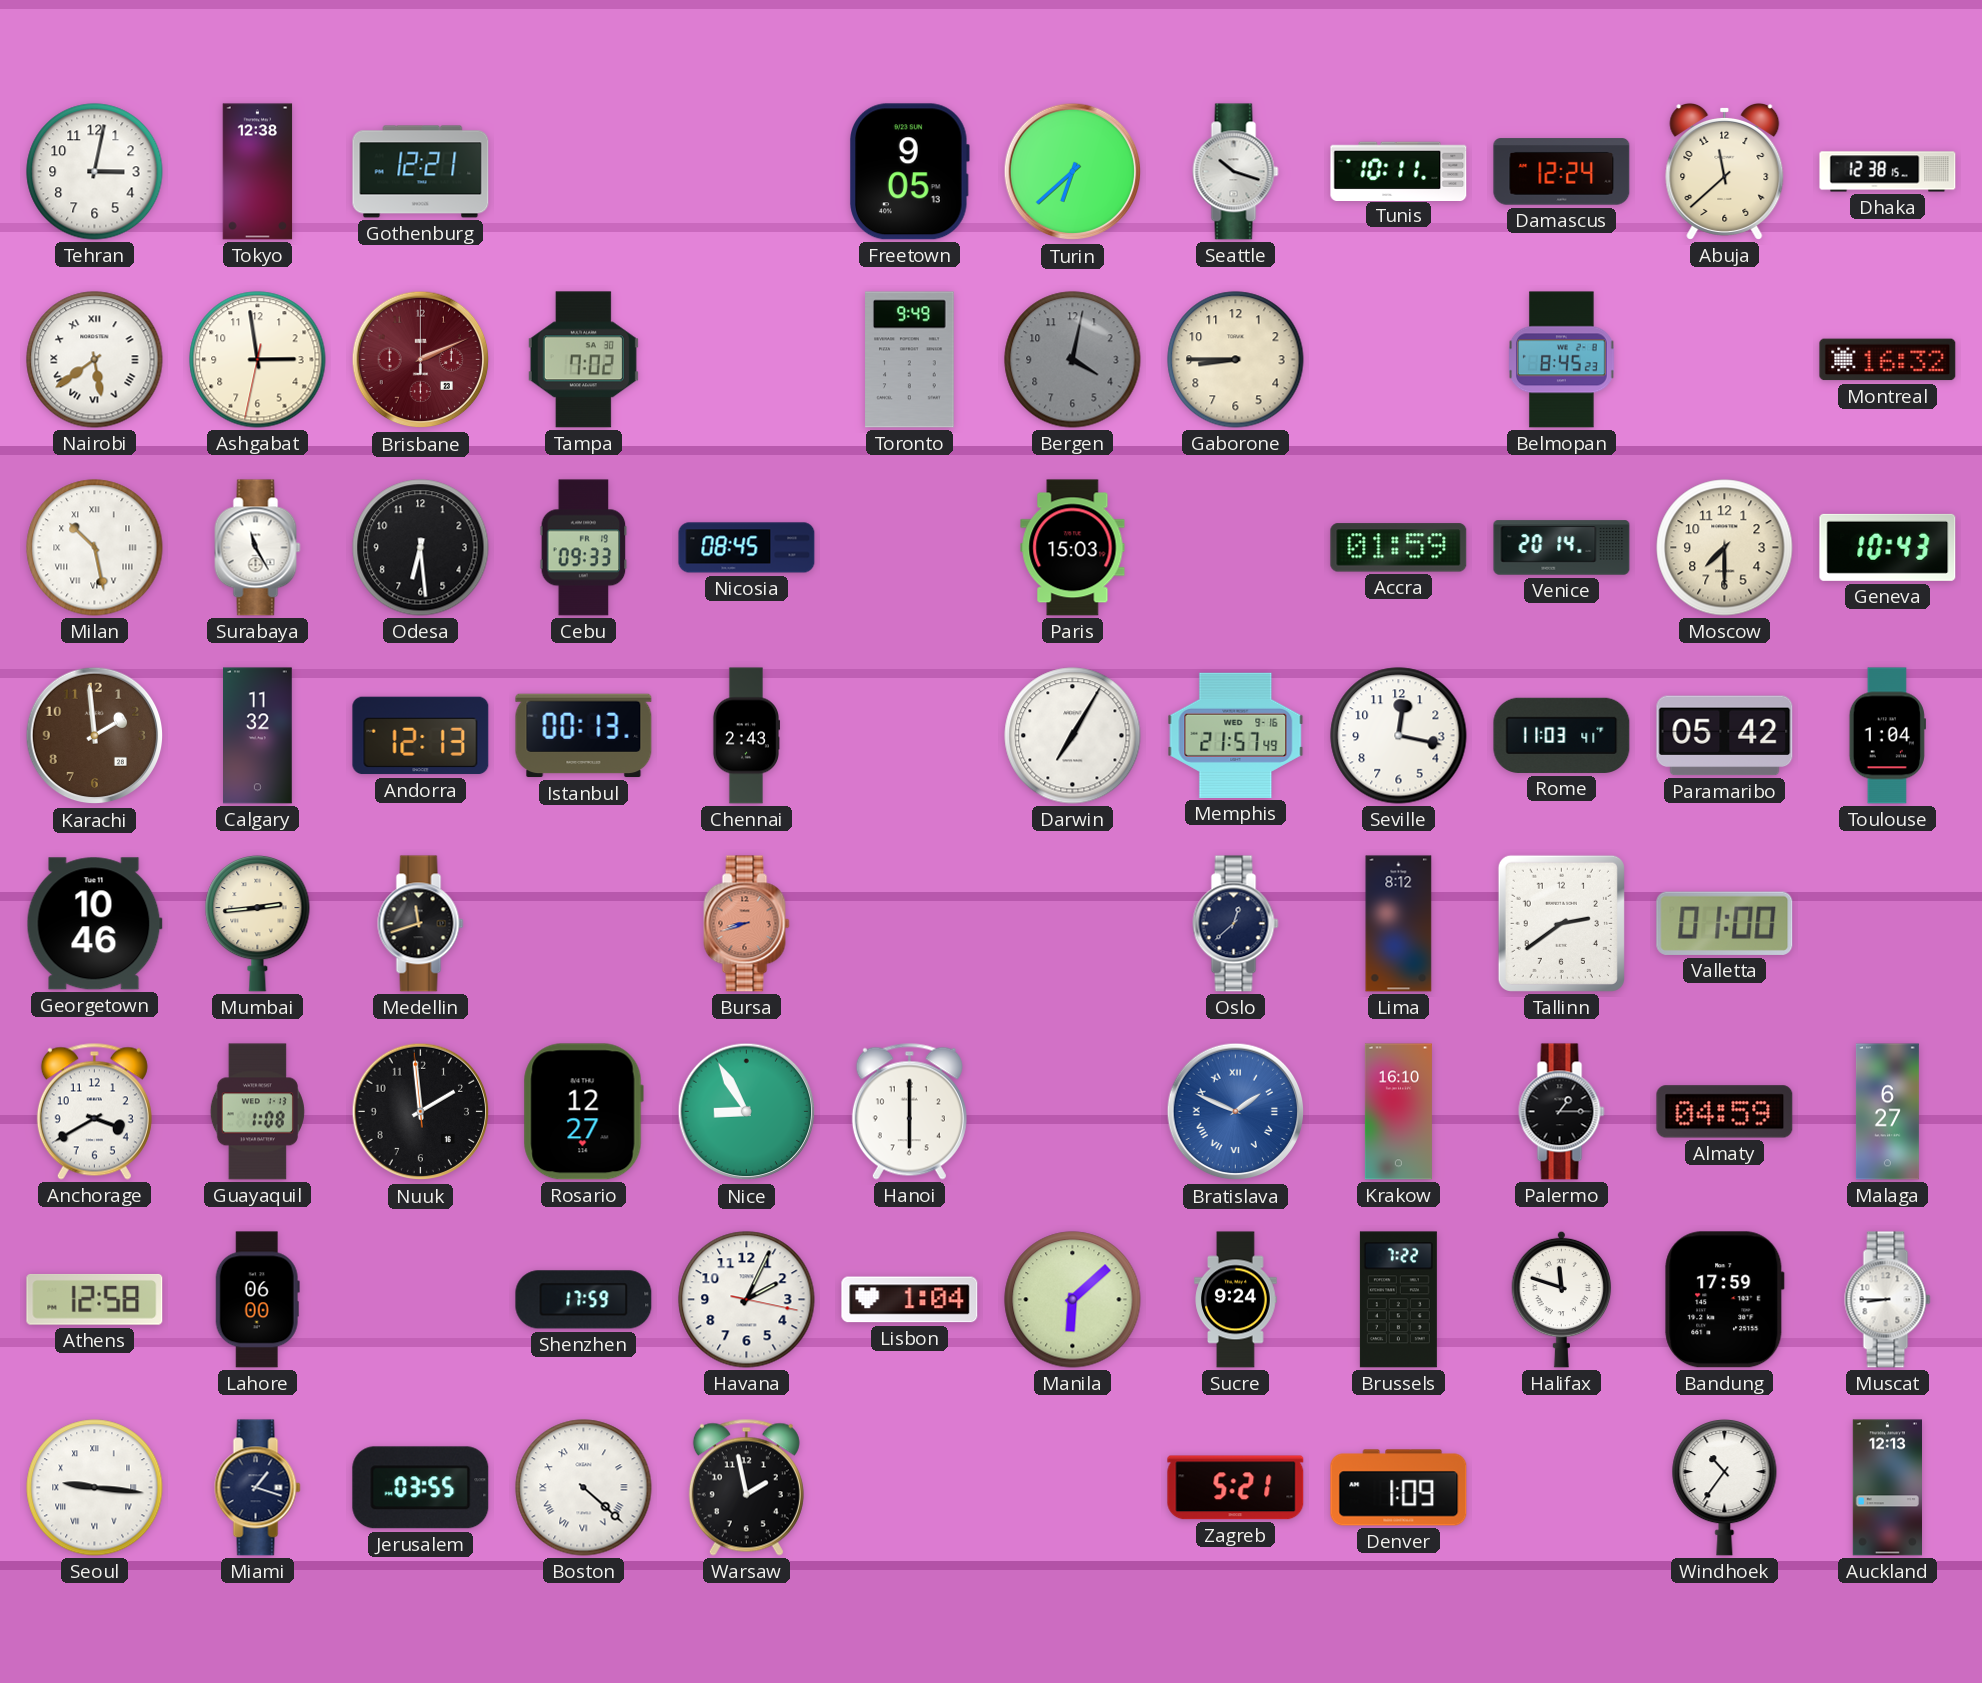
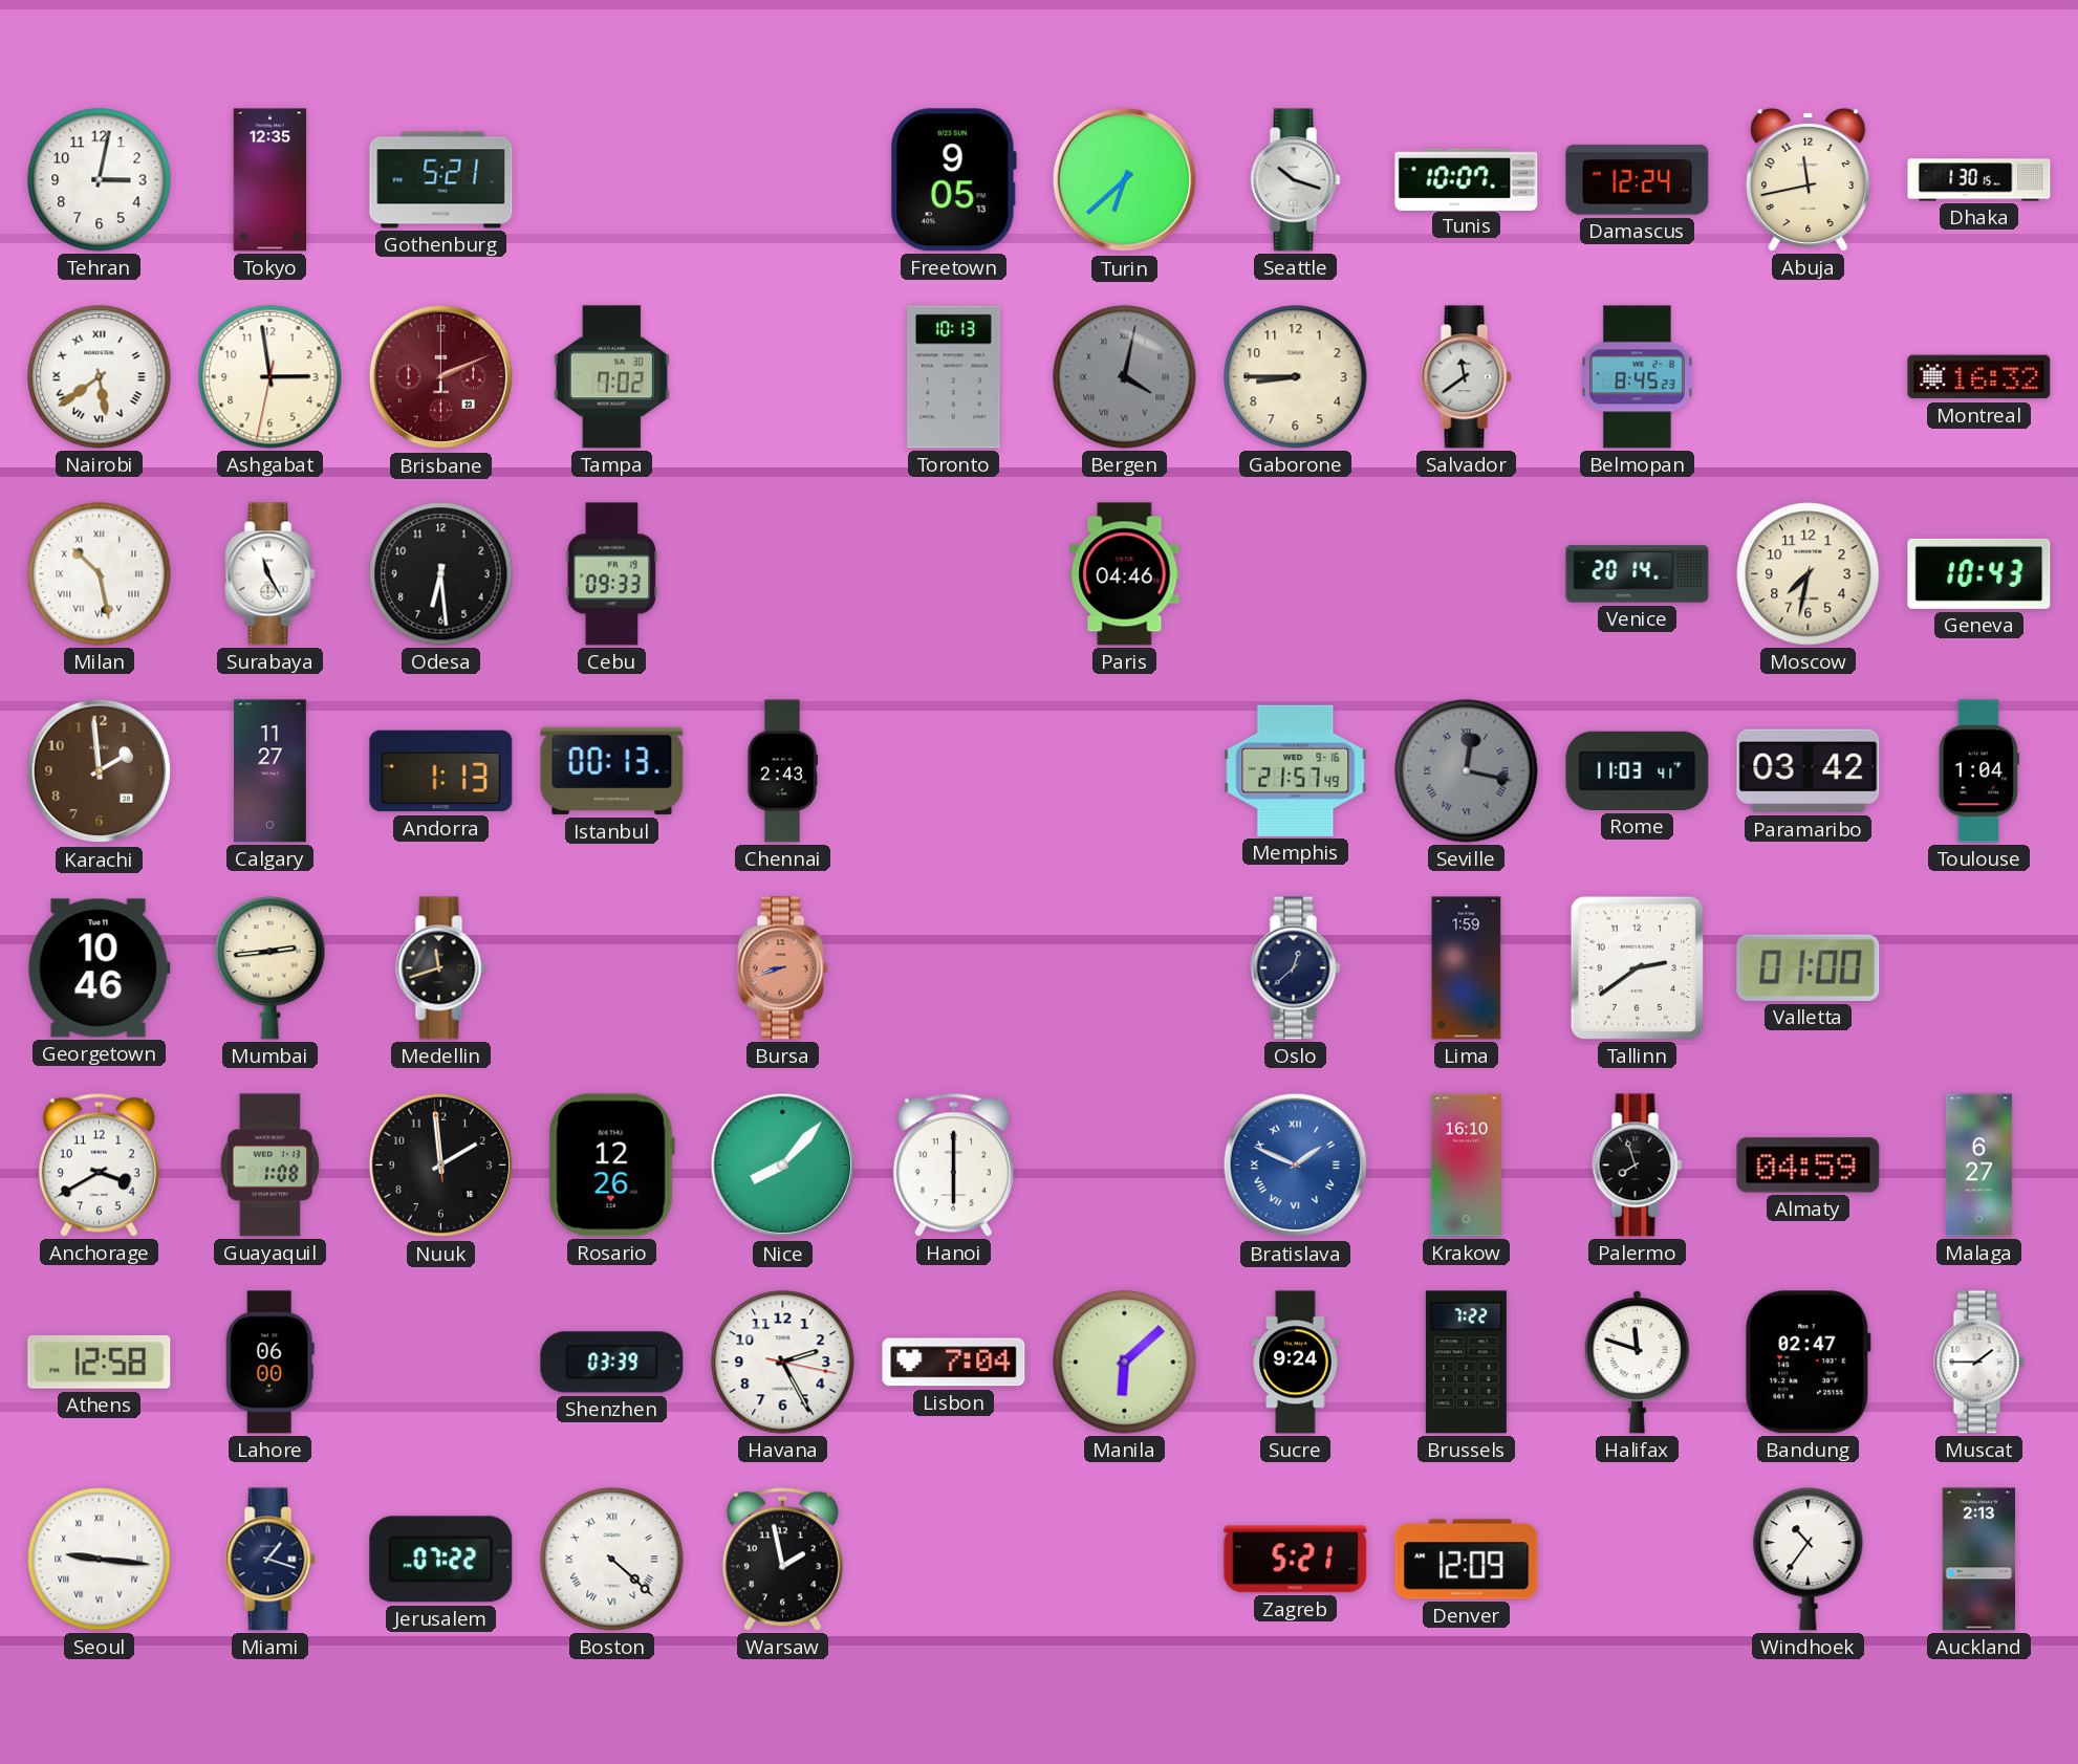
Tokyo: 12:38 -> 12:35
Gothenburg: 12:21 -> 5:21
Tunis: 10:11 -> 10:07
Abuja: 11:38 -> 11:43
Dhaka: 12:38 -> 1:30
Toronto: 9:49 -> 10:13
Bergen numerals: Arabic -> Roman
Salvador: none -> 11:39
Nicosia: 08:45 -> none
Paris: 15:03 -> 04:46
Accra: 01:59 -> none
Moscow: 7:30 -> 7:32
Calgary: 11:32 -> 11:27
Andorra: 12:13 -> 1:13
Darwin: 7:05 -> none
Seville dial: white -> grey
Seville numerals: Arabic -> Roman
Paramaribo: 05:42 -> 03:42
Lima: 8:12 -> 1:59
Rosario: 12:27 -> 12:26
Nice: 8:55 -> 8:07
Palermo: 1:15 -> 7:57
Shenzhen: 17:59 -> 03:39
Havana: 2:04 -> 2:25
Lisbon: 1:04 -> 7:04
Bandung: 17:59 -> 02:47
Muscat: 8:45 -> 1:45
Jerusalem: 03:55 -> 07:22
Denver: 1:09 -> 12:09
Auckland: 12:13 -> 2:13
